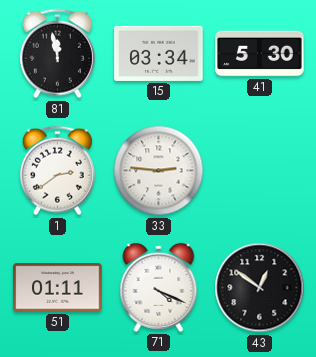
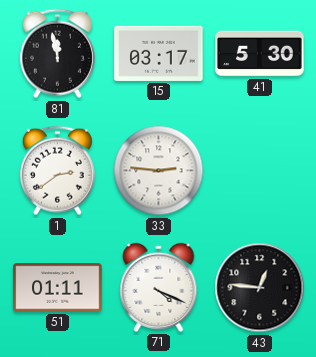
15: 03:34 -> 03:17
43: 12:51 -> 12:46
